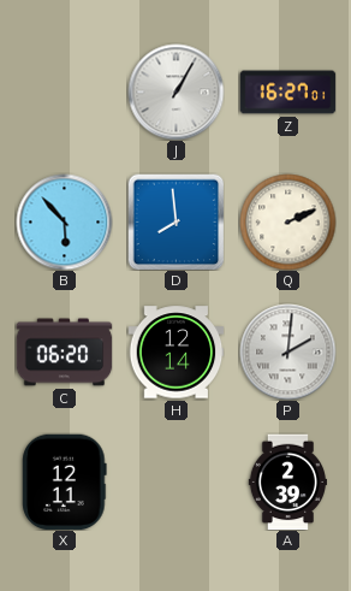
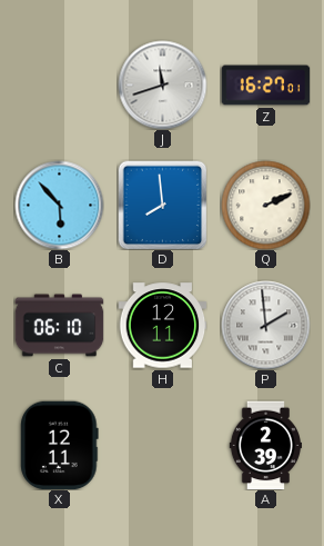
J: 1:05 -> 11:42
C: 06:20 -> 06:10
H: 12:14 -> 12:11
P: 2:01 -> 1:59
